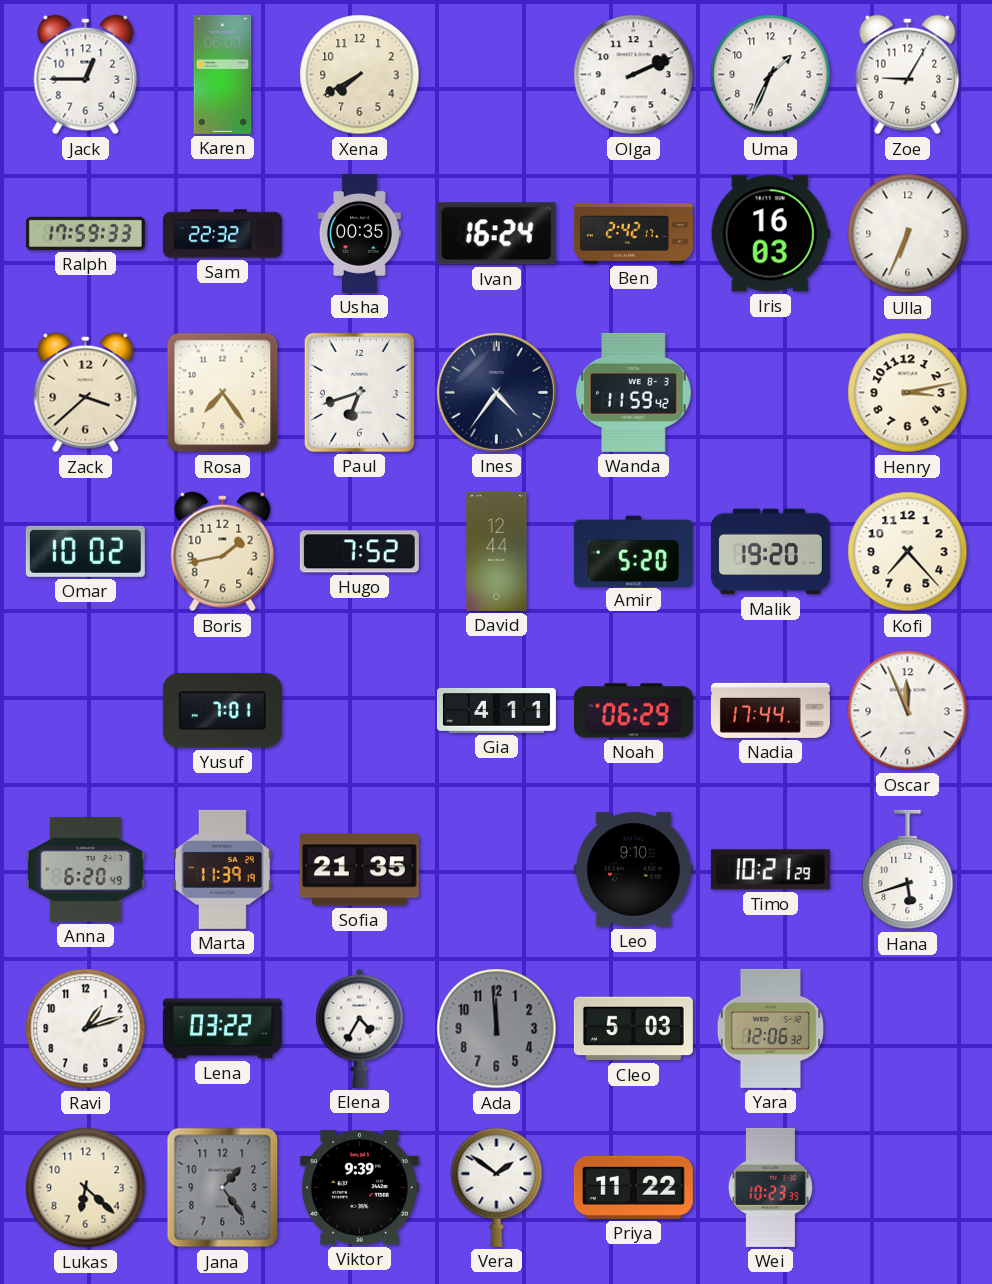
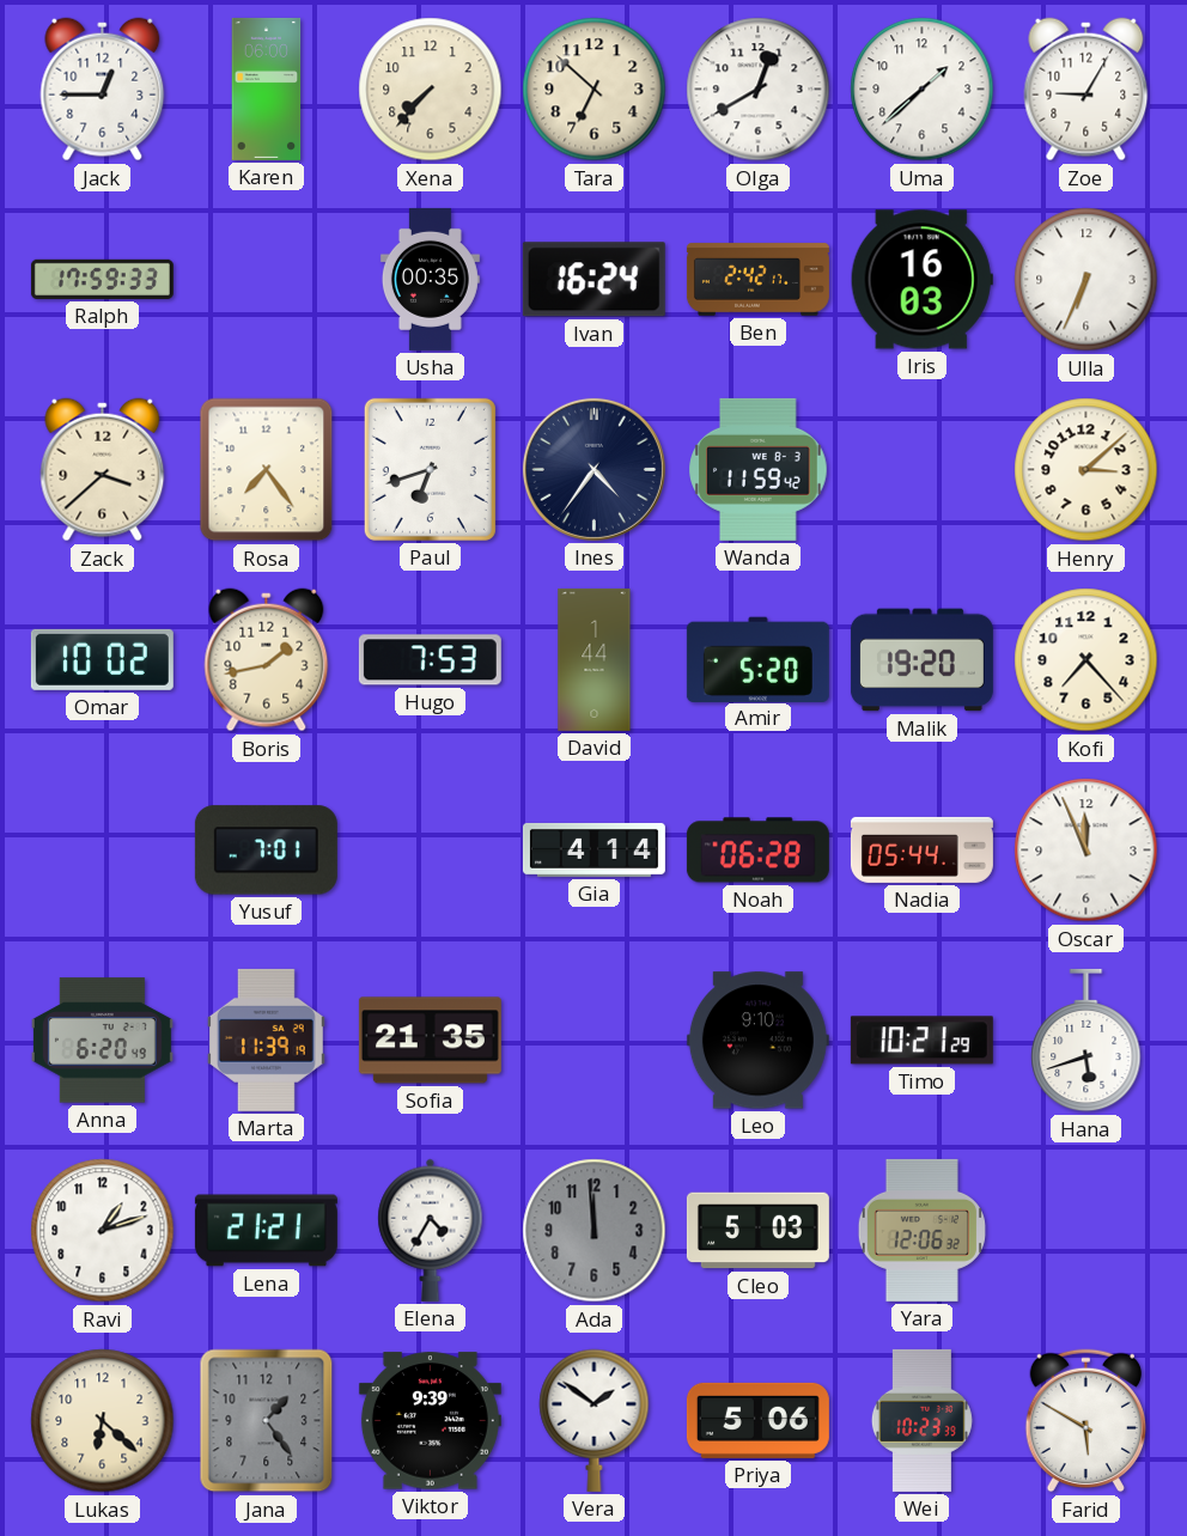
Xena: 7:40 -> 7:37
Tara: none -> 6:52
Olga: 2:11 -> 12:40
Uma: 1:34 -> 1:38
Sam: 22:32 -> none
Henry: 3:13 -> 3:08
Hugo: 7:52 -> 7:53
David: 12:44 -> 1:44
Gia: 4:11 -> 4:14
Noah: 06:29 -> 06:28
Nadia: 17:44 -> 05:44
Lena: 03:22 -> 21:21
Priya: 11:22 -> 5:06
Farid: none -> 5:50
